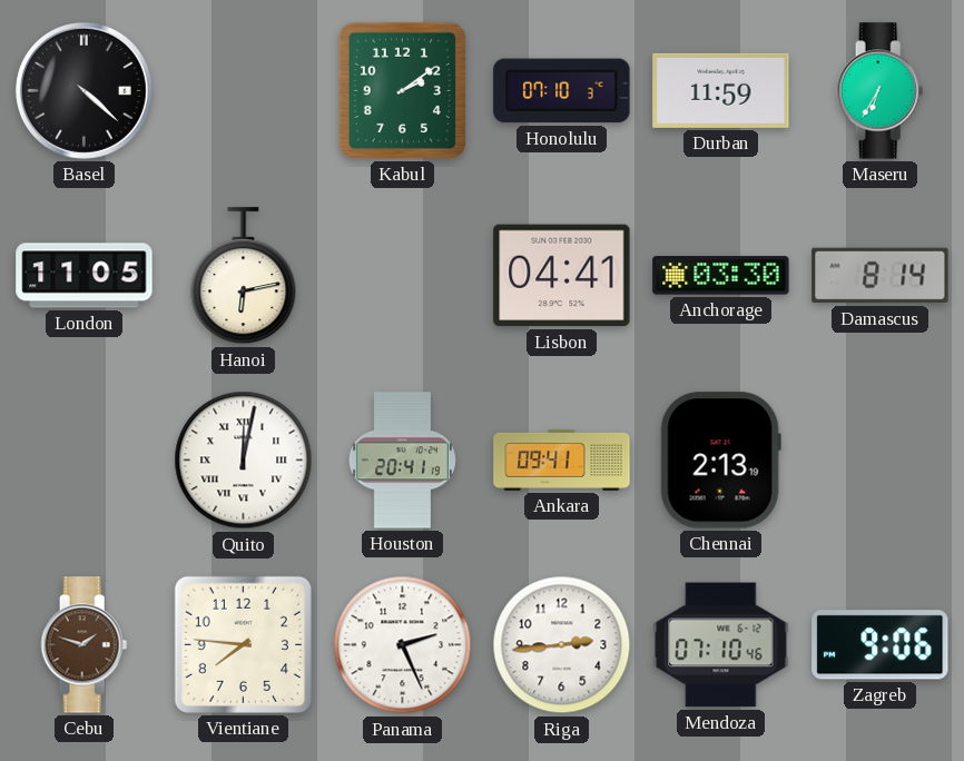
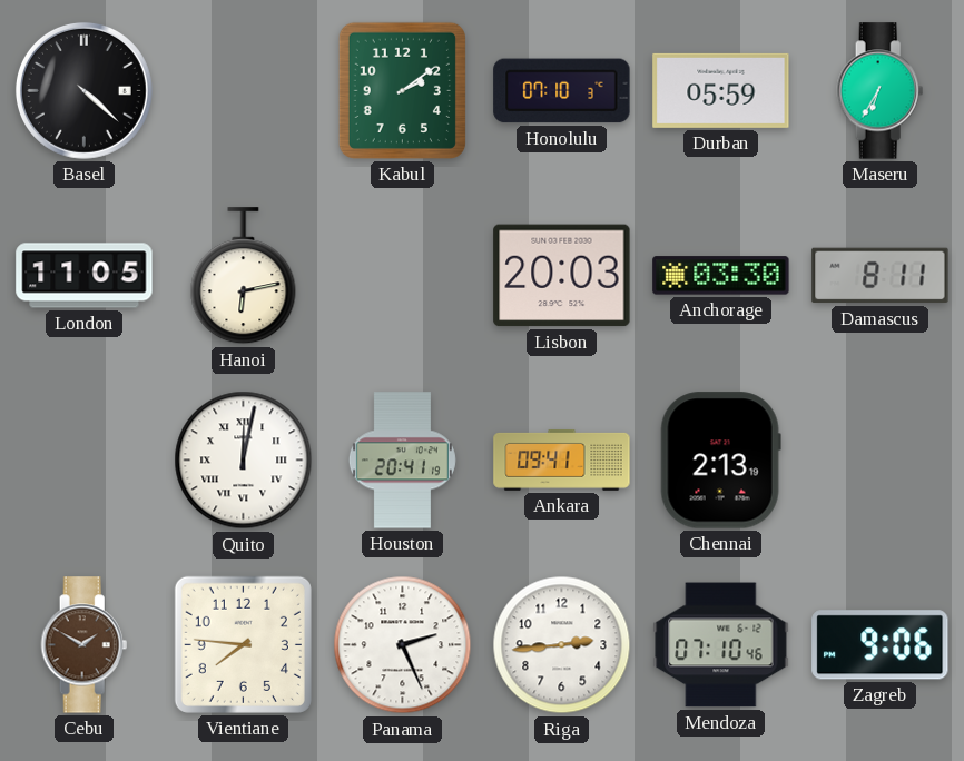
Durban: 11:59 -> 05:59
Lisbon: 04:41 -> 20:03
Damascus: 8:14 -> 8:11
Cebu: 1:48 -> 1:50
